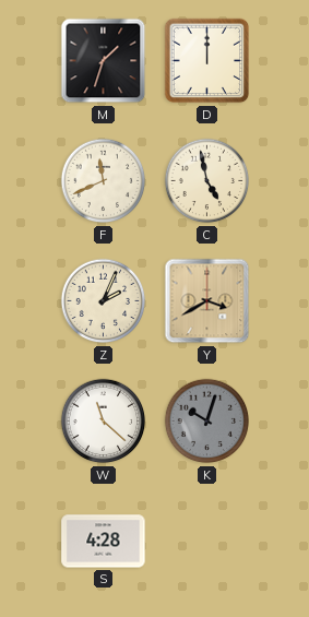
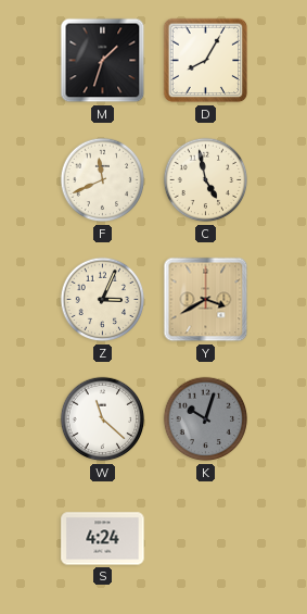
D: 12:00 -> 8:05
Z: 2:04 -> 3:04
S: 4:28 -> 4:24
